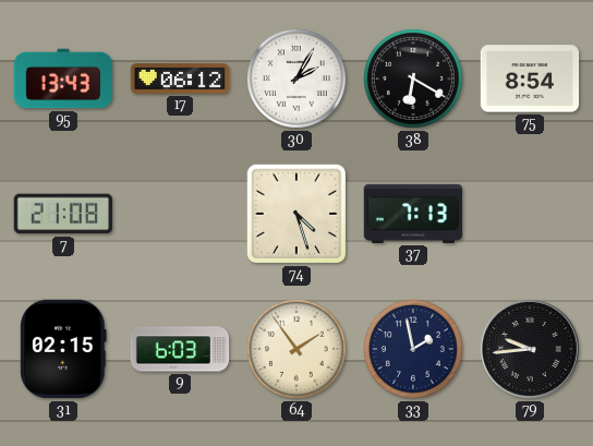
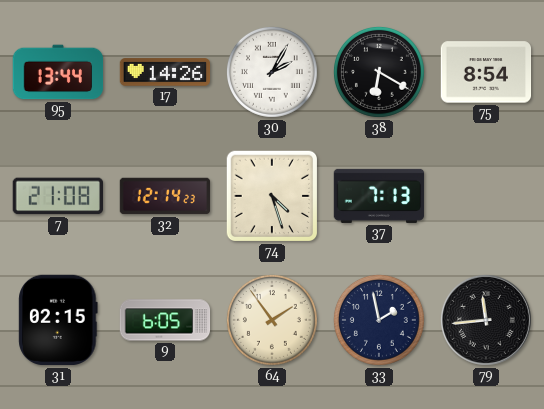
95: 13:43 -> 13:44
17: 06:12 -> 14:26
32: none -> 12:14
9: 6:03 -> 6:05
79: 9:44 -> 11:44
